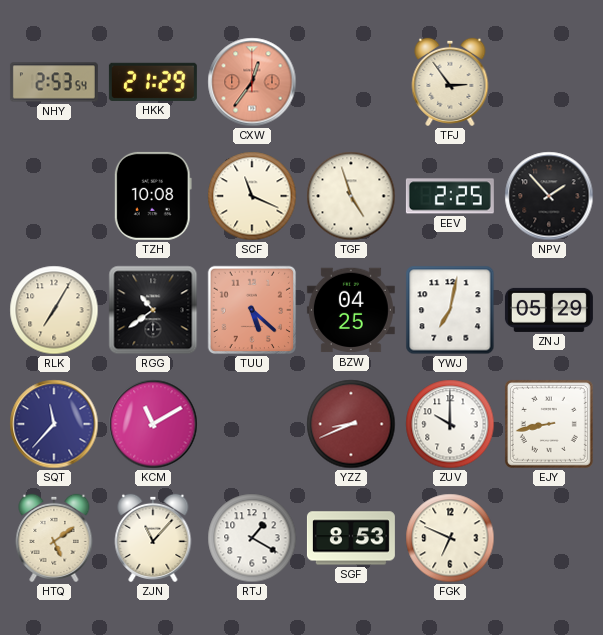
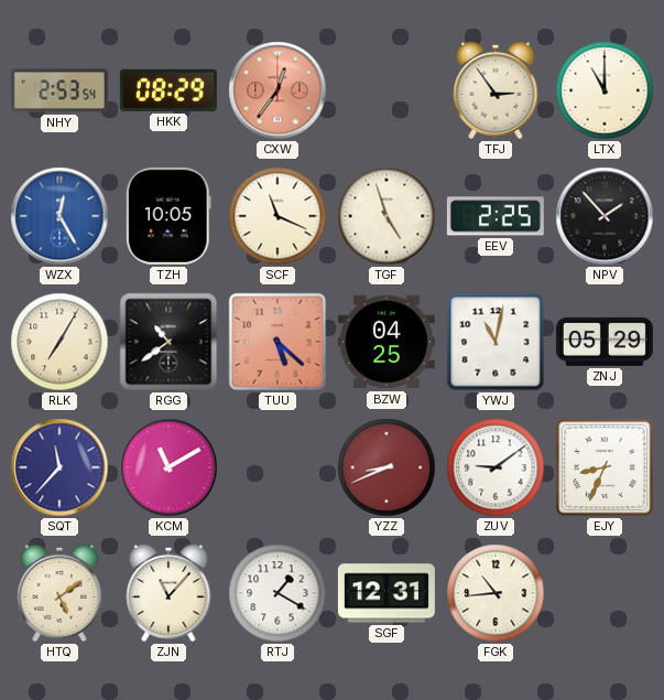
HKK: 21:29 -> 08:29
LTX: none -> 11:00
WZX: none -> 12:25
TZH: 10:08 -> 10:05
YWJ: 7:02 -> 11:02
ZUV: 10:00 -> 9:09
EJY: 8:43 -> 8:34
SGF: 8:53 -> 12:31
FGK: 6:49 -> 10:44
